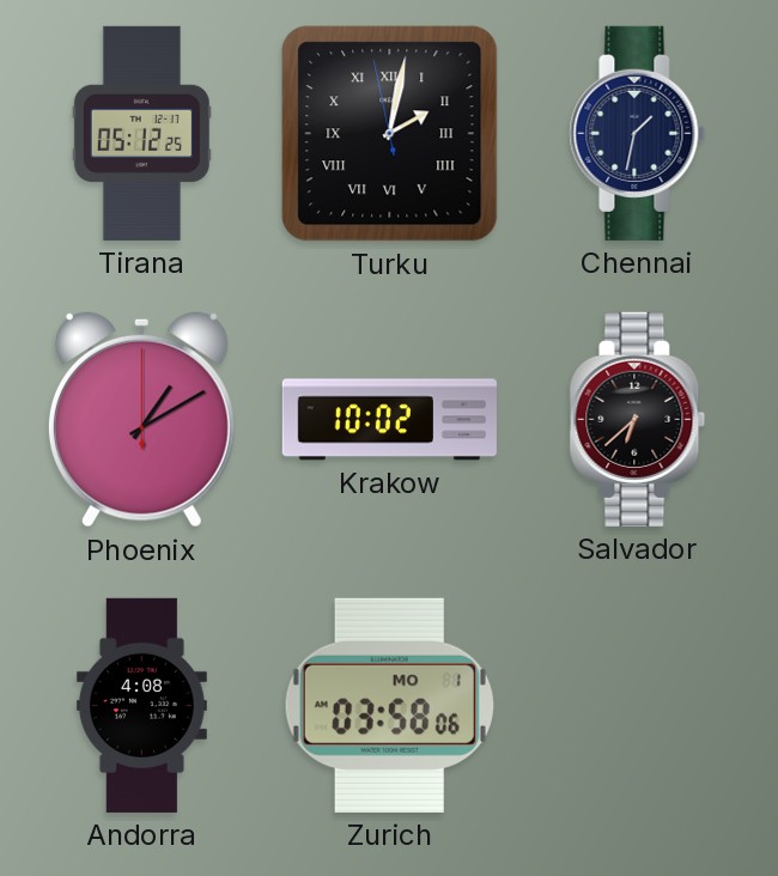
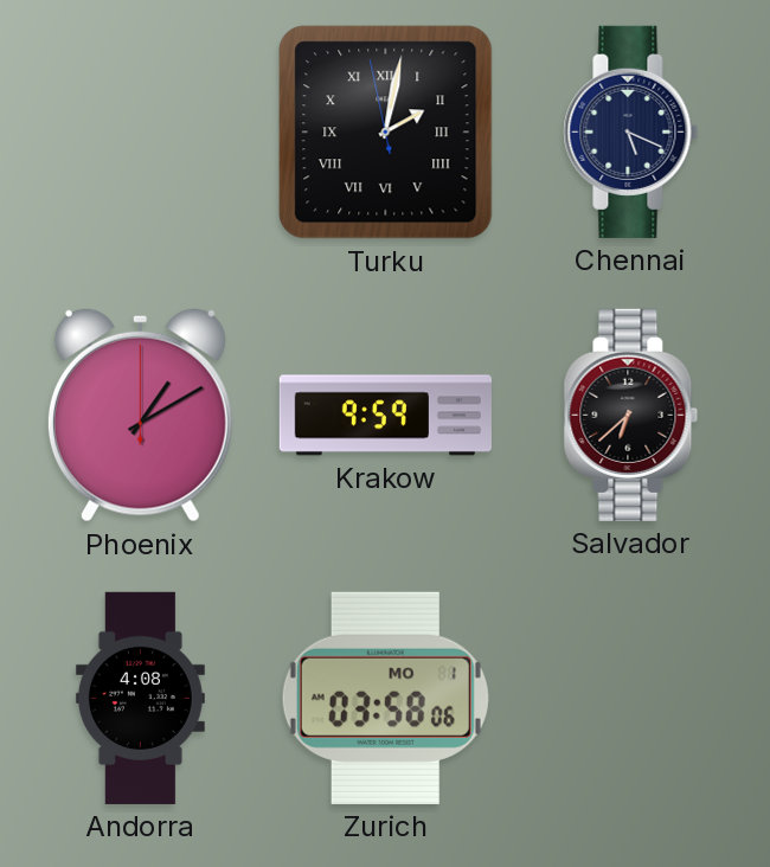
Tirana: 05:12 -> none
Chennai: 1:32 -> 5:19
Krakow: 10:02 -> 9:59
